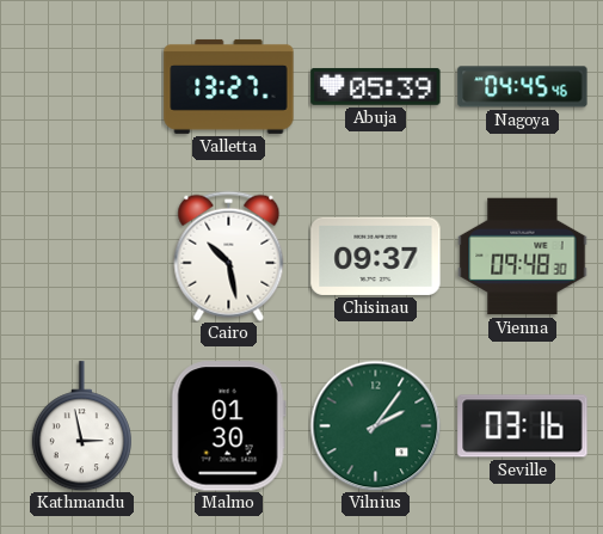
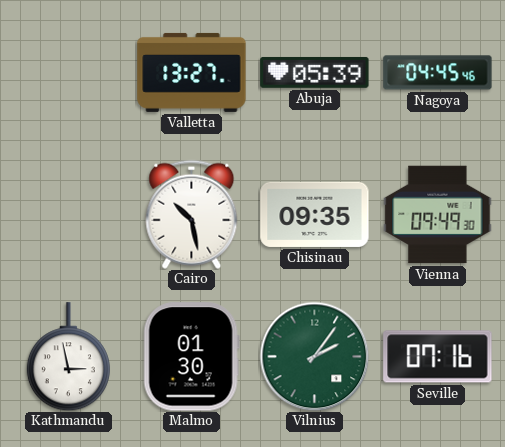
Chisinau: 09:37 -> 09:35
Vienna: 09:48 -> 09:49
Seville: 03:16 -> 07:16
